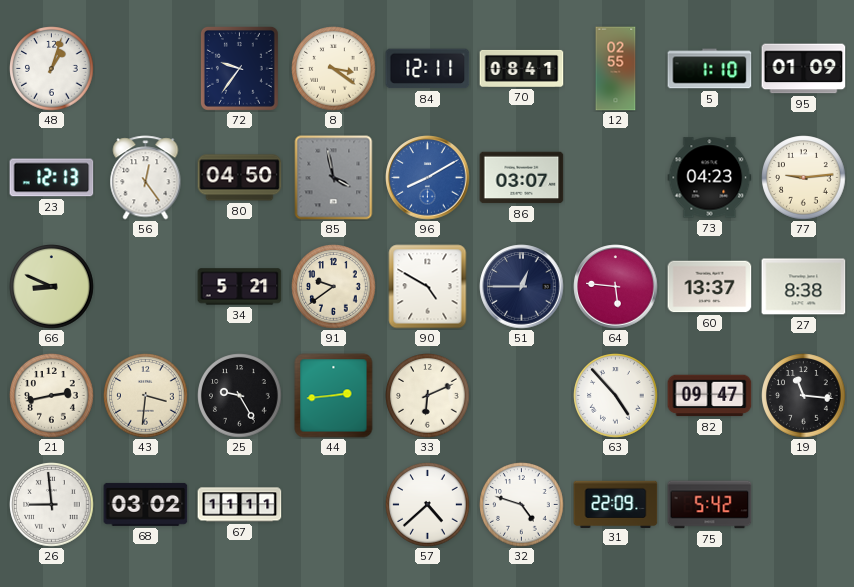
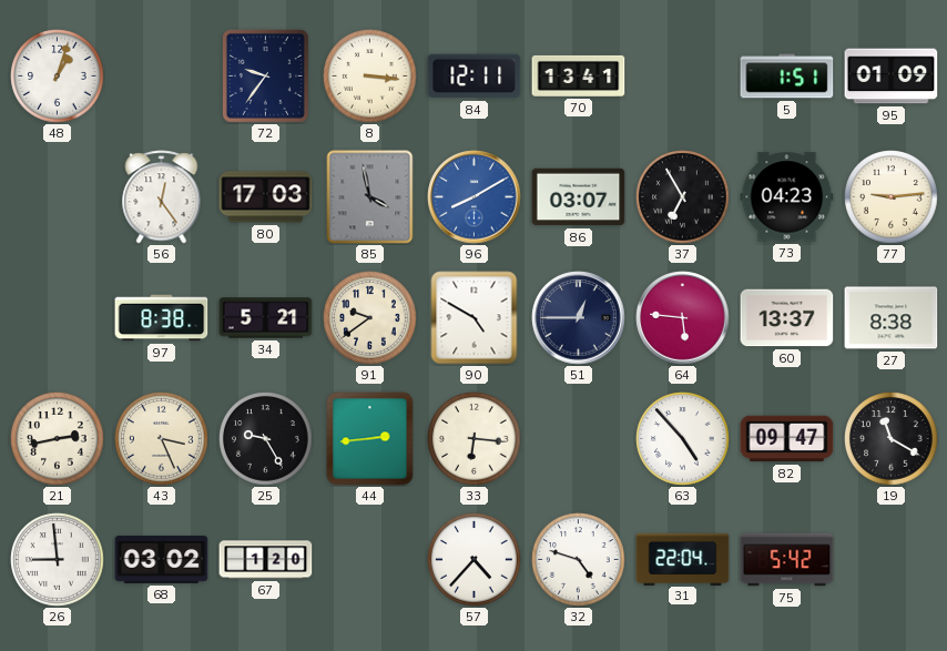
8: 3:21 -> 3:16
70: 08:41 -> 13:41
12: 02:55 -> none
5: 1:10 -> 1:51
23: 12:13 -> none
80: 04:50 -> 17:03
37: none -> 6:55
66: 8:49 -> none
97: none -> 8:38
43: 3:31 -> 3:26
33: 6:11 -> 6:16
19: 11:16 -> 11:20
67: 11:11 -> 1:20
57: 4:38 -> 4:37
31: 22:09 -> 22:04
